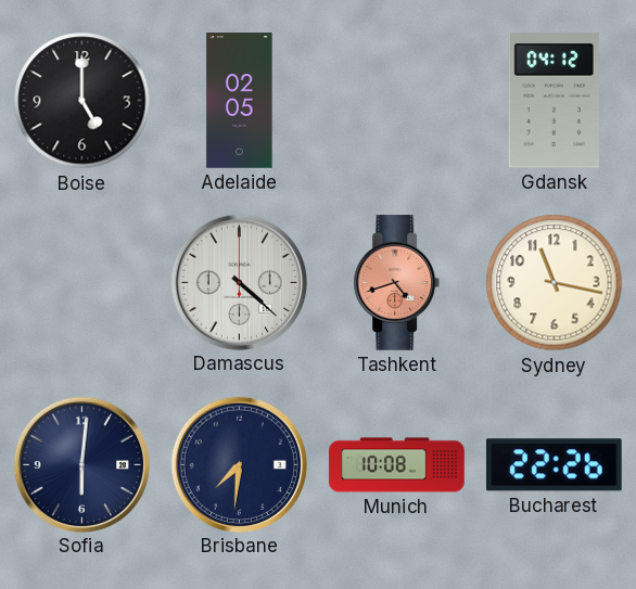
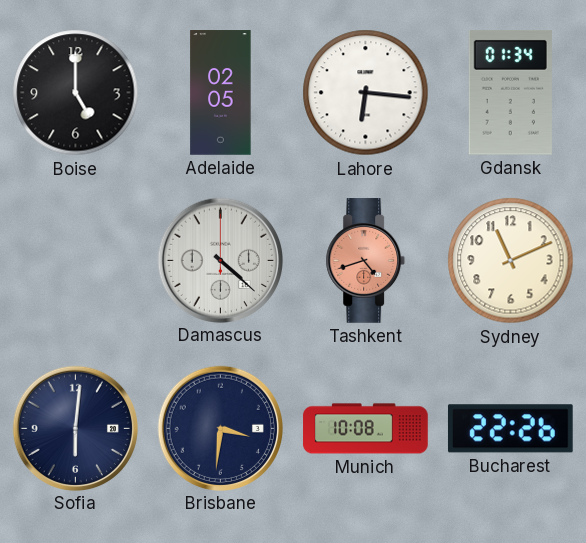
Lahore: none -> 6:16
Gdansk: 04:12 -> 01:34
Sydney: 11:17 -> 11:11
Brisbane: 7:31 -> 3:31
